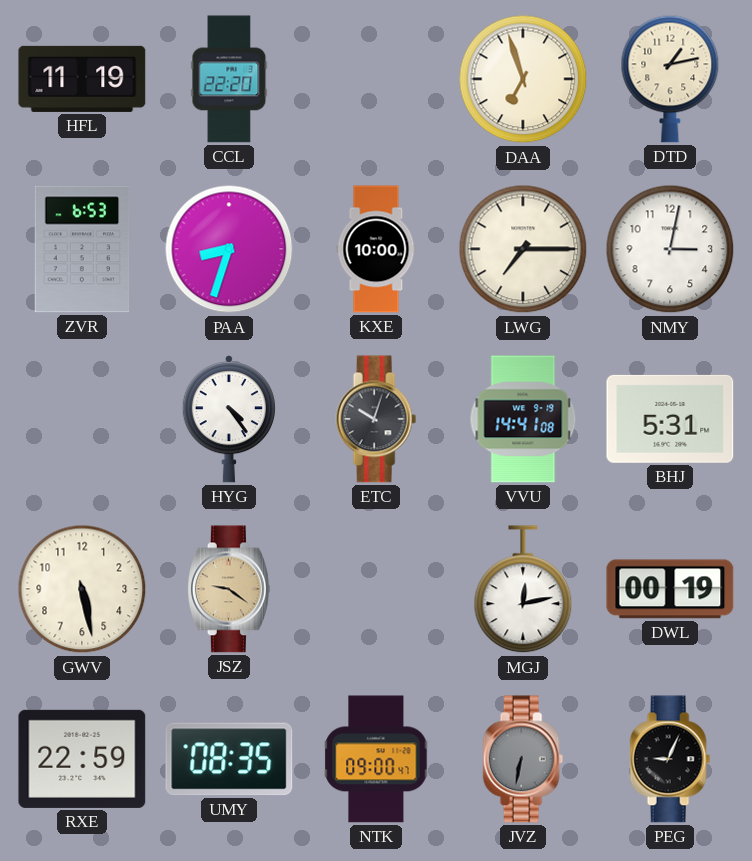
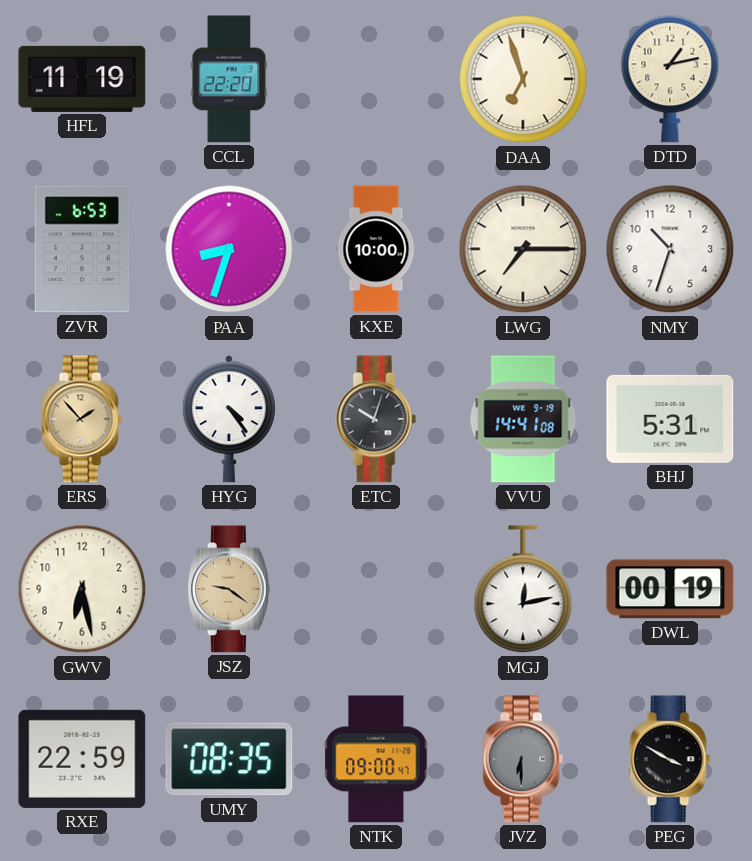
NMY: 3:02 -> 10:33
ERS: none -> 1:53
GWV: 5:28 -> 6:28
JVZ: 6:32 -> 6:30
PEG: 9:04 -> 3:50
